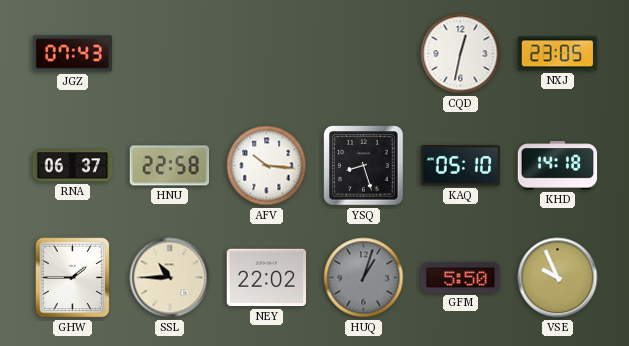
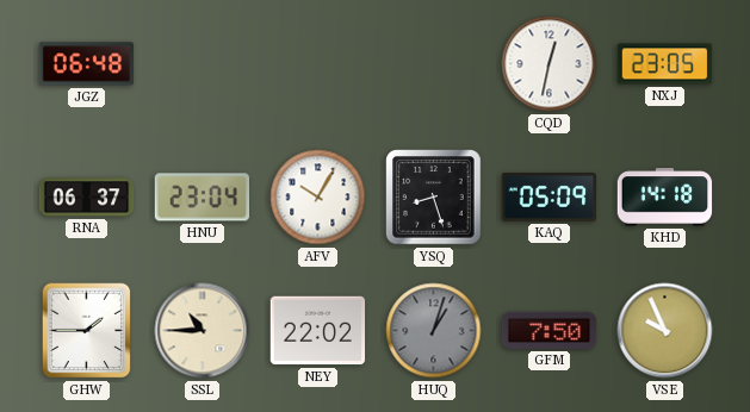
JGZ: 07:43 -> 06:48
HNU: 22:58 -> 23:04
AFV: 10:16 -> 10:05
KAQ: 05:10 -> 05:09
GFM: 5:50 -> 7:50
